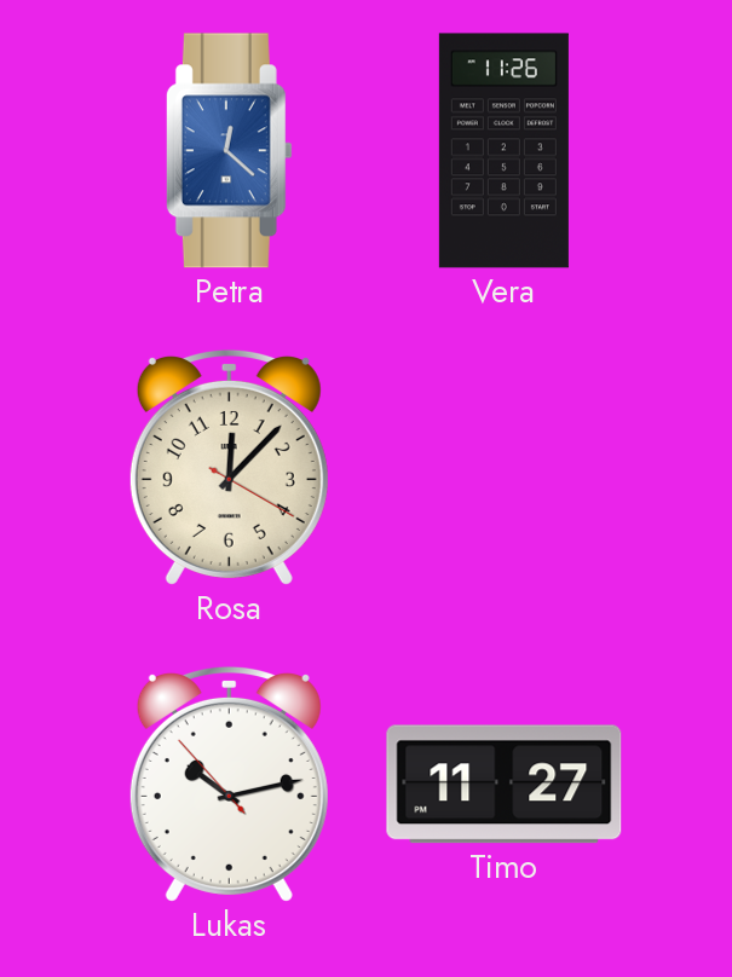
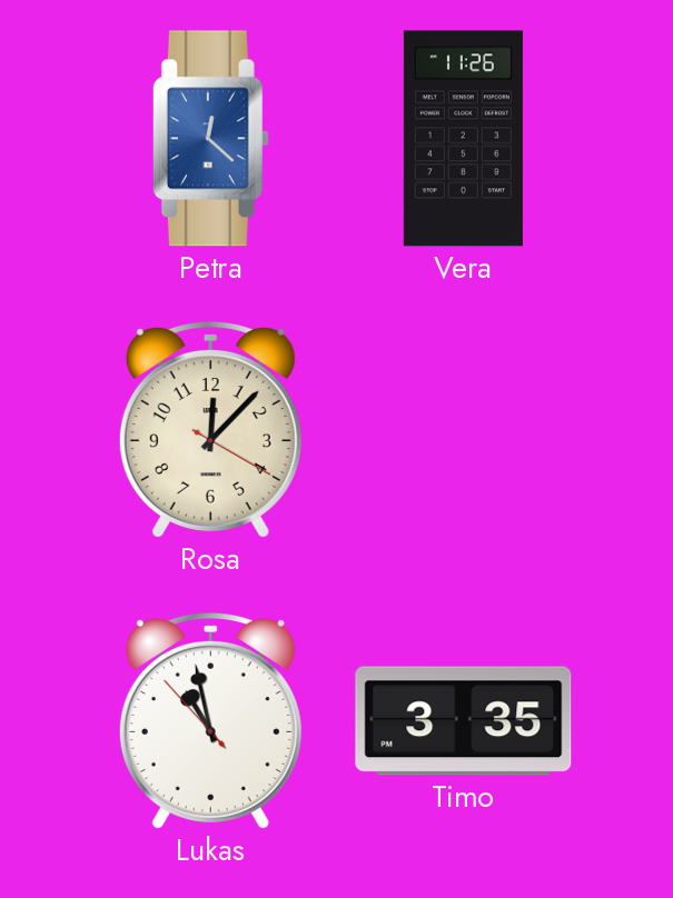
Lukas: 10:12 -> 10:57
Timo: 11:27 -> 3:35
